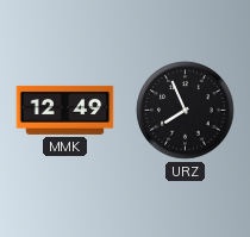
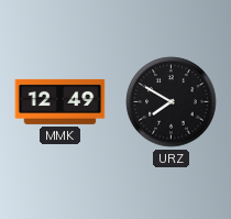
URZ: 7:56 -> 7:50
